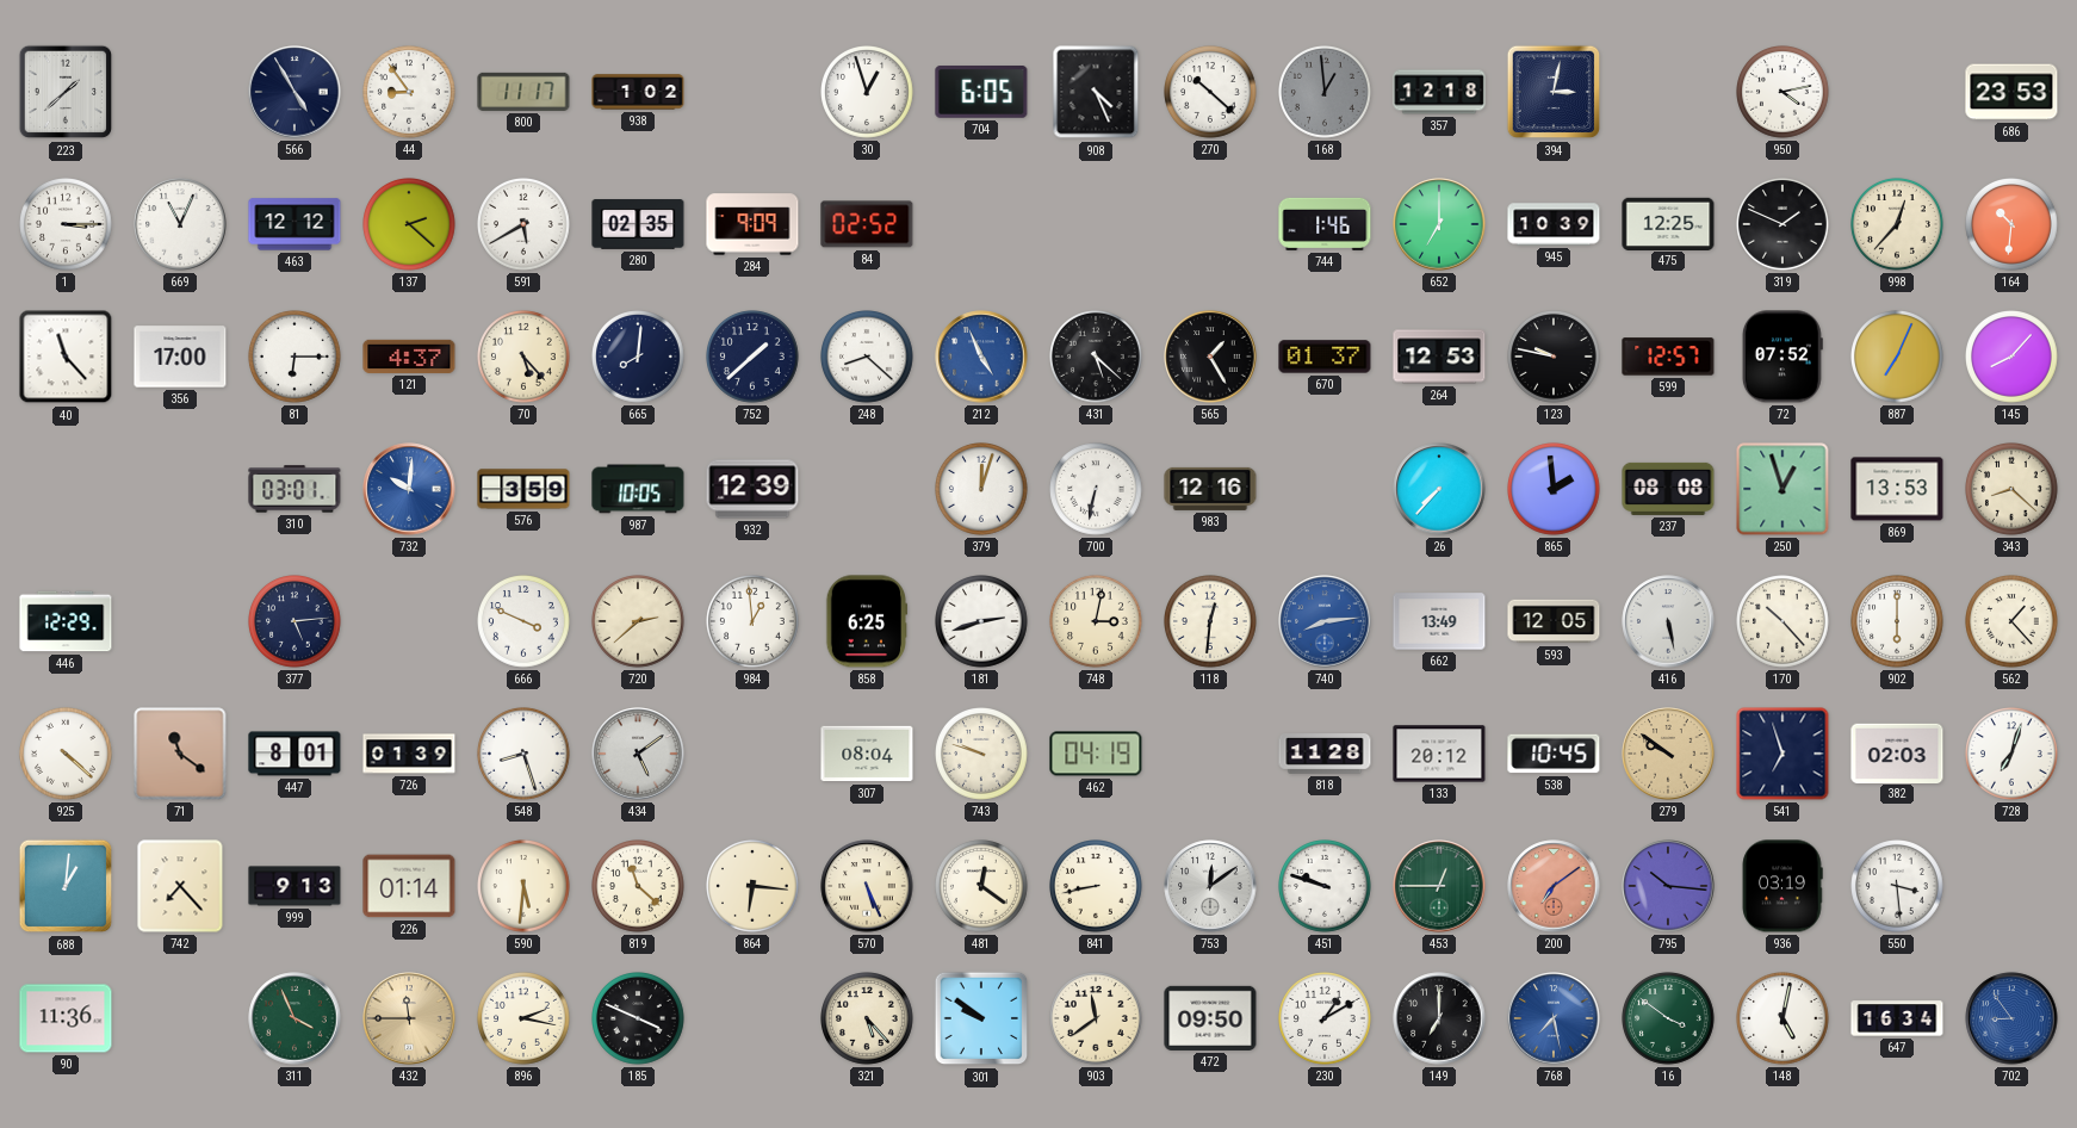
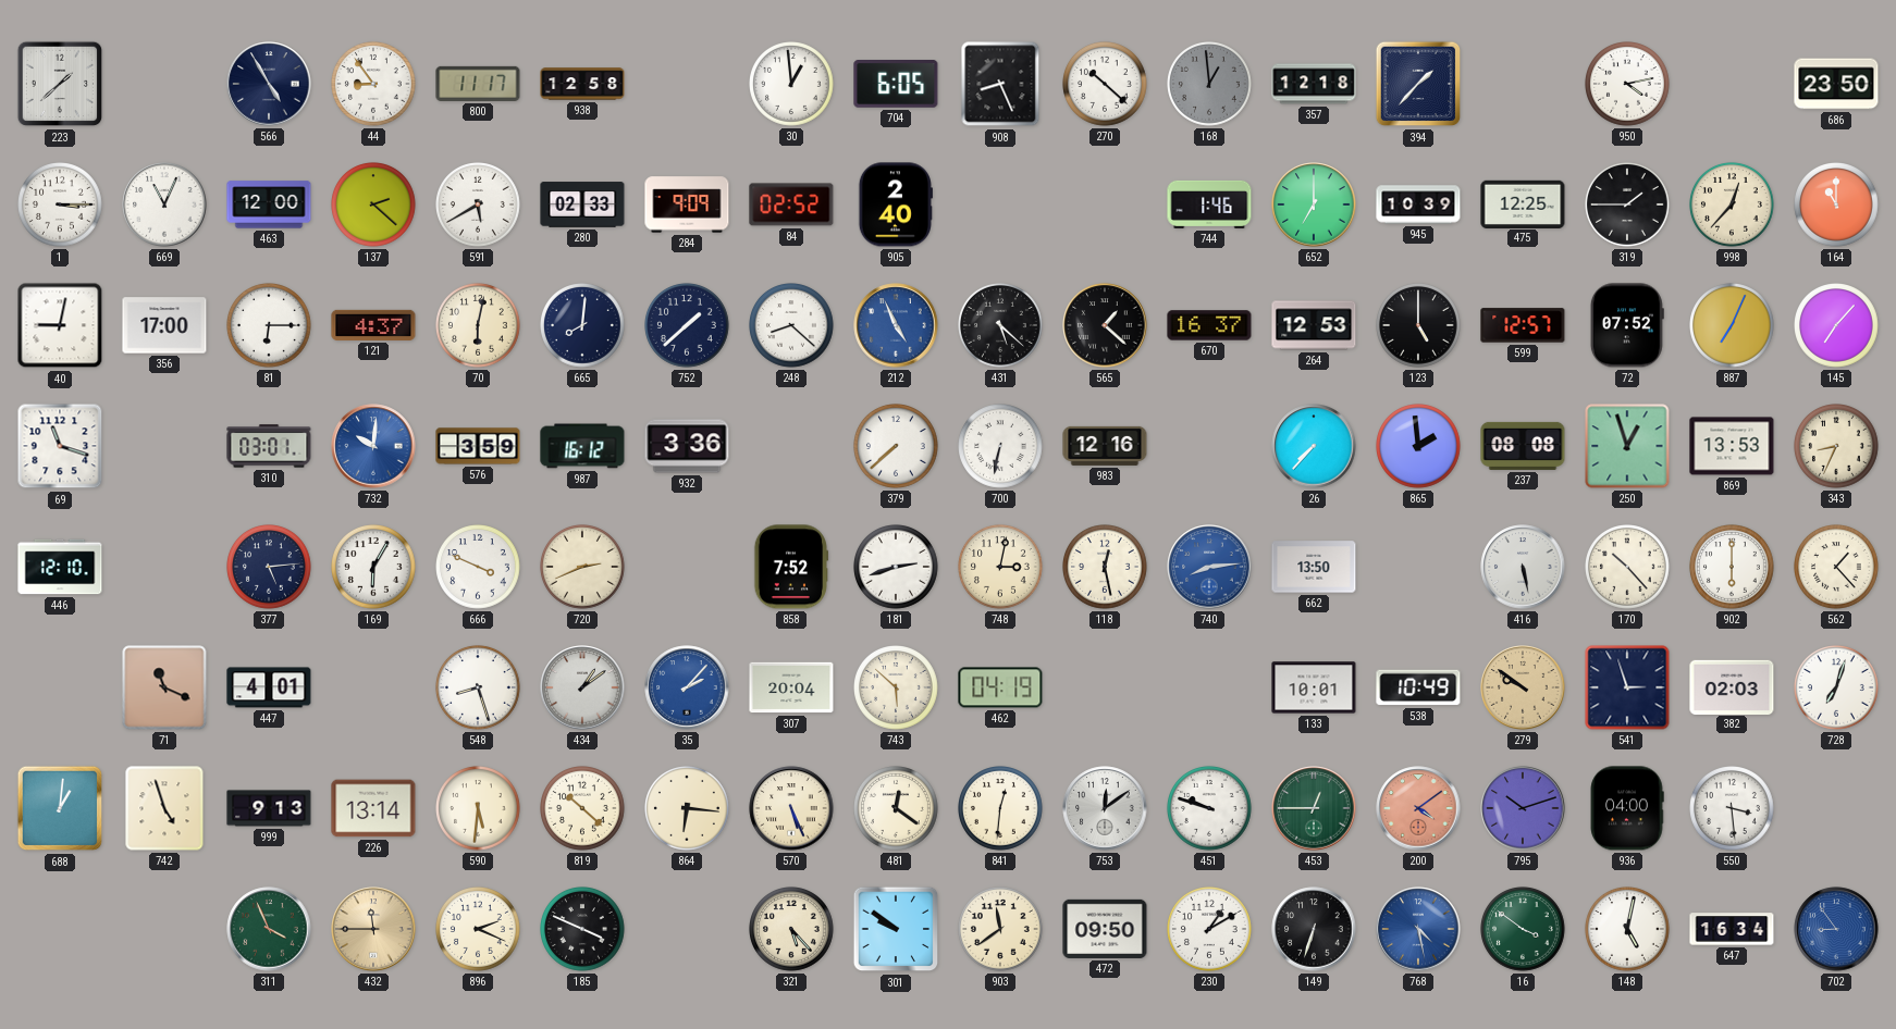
938: 1:02 -> 12:58
30: 12:57 -> 12:59
908: 4:26 -> 8:26
394: 3:02 -> 1:37
686: 23:53 -> 23:50
463: 12:12 -> 12:00
280: 02:35 -> 02:33
905: none -> 2:40
319: 1:49 -> 1:45
164: 10:31 -> 11:00
40: 11:23 -> 9:02
70: 5:23 -> 6:02
565: 1:25 -> 1:22
670: 01:37 -> 16:37
123: 9:47 -> 5:00
145: 8:07 -> 7:07
69: none -> 11:18
987: 10:05 -> 16:12
932: 12:39 -> 3:36
379: 12:03 -> 7:38
343: 8:22 -> 8:34
446: 12:29 -> 12:10
169: none -> 6:05
720: 2:38 -> 2:41
984: 12:59 -> none
858: 6:25 -> 7:52
118: 12:31 -> 12:28
662: 13:49 -> 13:50
593: 12:05 -> none
925: 4:22 -> none
71: 11:21 -> 11:19
447: 8:01 -> 4:01
726: 01:39 -> none
434: 5:09 -> 1:09
35: none -> 2:07
307: 08:04 -> 20:04
743: 9:48 -> 5:52
818: 11:28 -> none
133: 20:12 -> 10:01
538: 10:45 -> 10:49
541: 6:57 -> 2:57
742: 7:23 -> 4:57
226: 01:14 -> 13:14
819: 11:22 -> 10:22
841: 8:43 -> 12:31
200: 7:09 -> 4:09
795: 10:16 -> 10:12
936: 03:19 -> 04:00
90: 11:36 -> none
896: 2:17 -> 2:19
149: 7:00 -> 6:33
768: 7:28 -> 4:28
